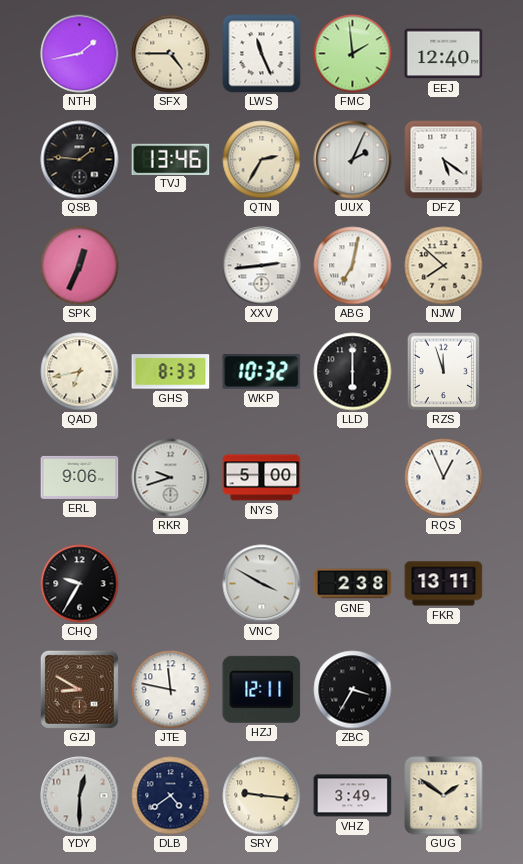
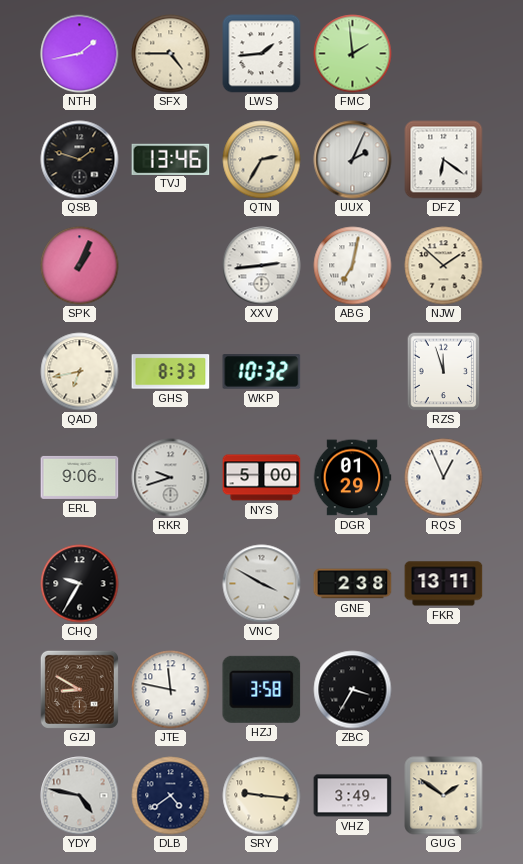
LWS: 11:26 -> 1:44
EEJ: 12:40 -> none
QSB: 1:46 -> 1:48
DFZ: 5:21 -> 6:21
SPK: 12:34 -> 1:04
NJW: 7:52 -> 1:52
LLD: 6:00 -> none
DGR: none -> 01:29
HZJ: 12:11 -> 3:58
YDY: 12:30 -> 4:47
